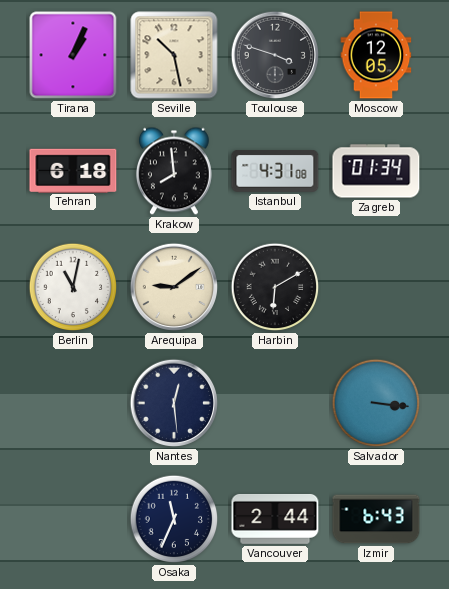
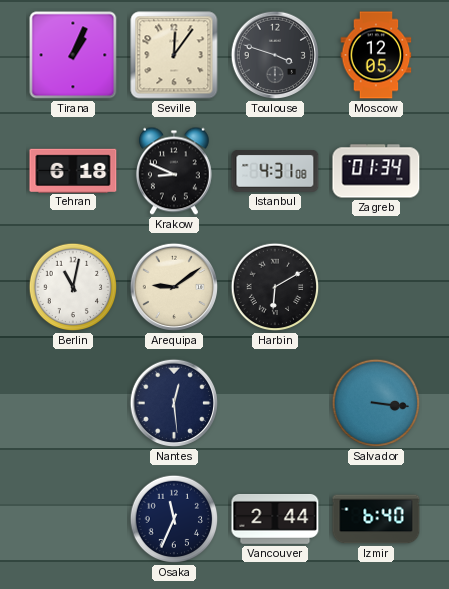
Seville: 10:28 -> 12:06
Krakow: 7:59 -> 8:49
Izmir: 6:43 -> 6:40
